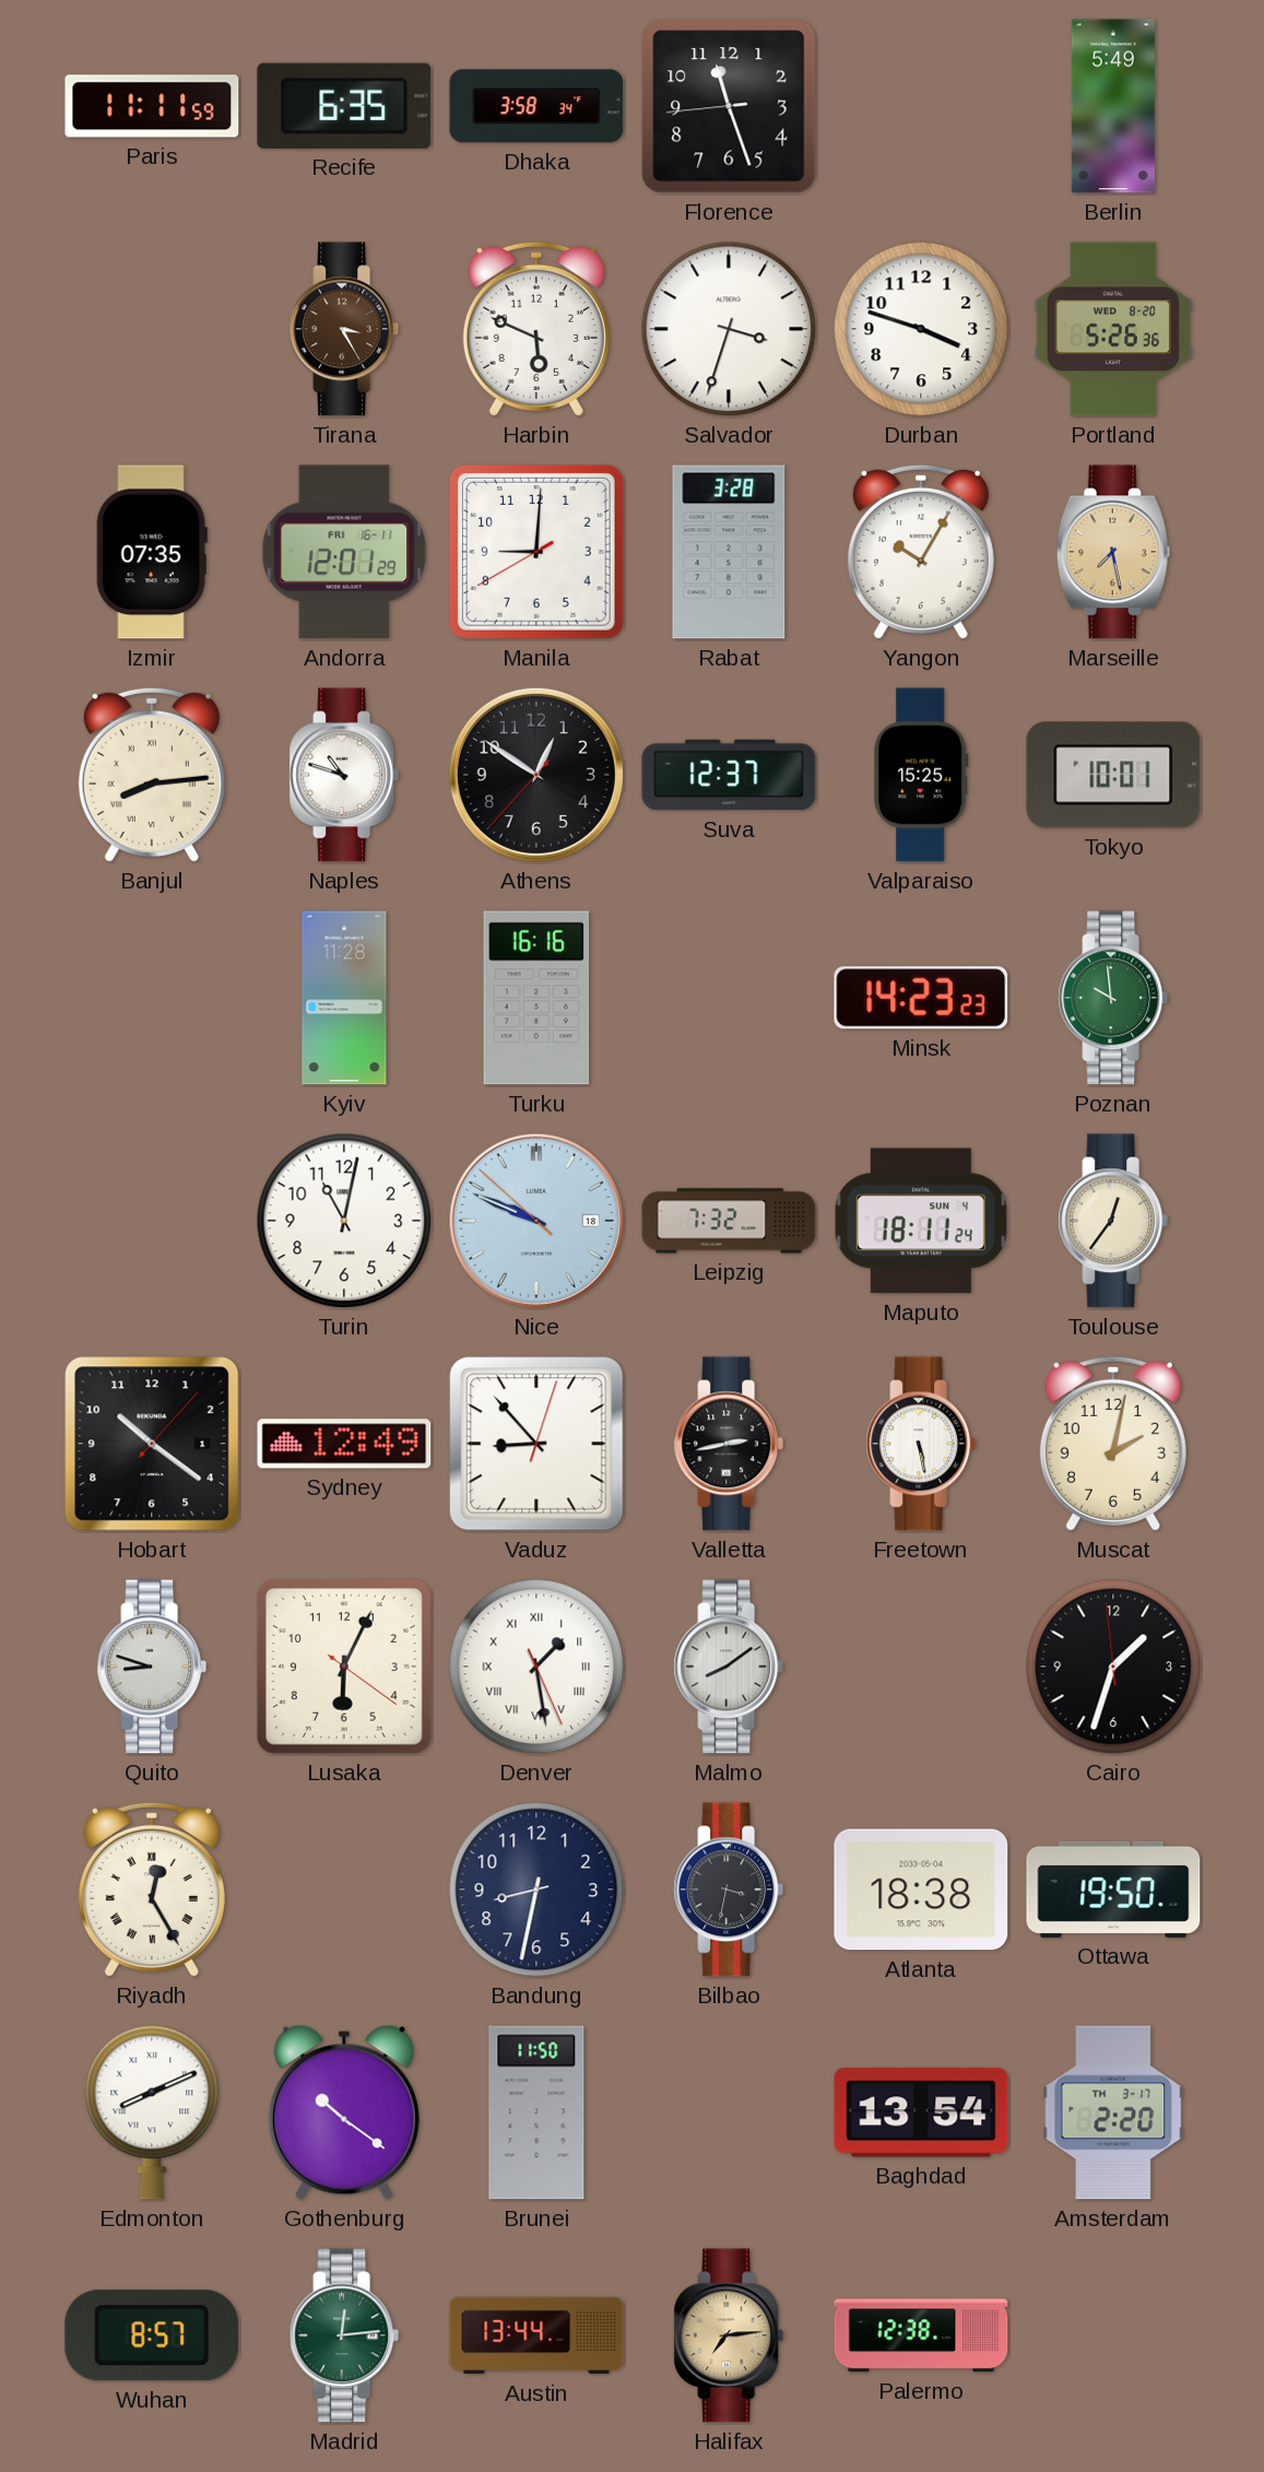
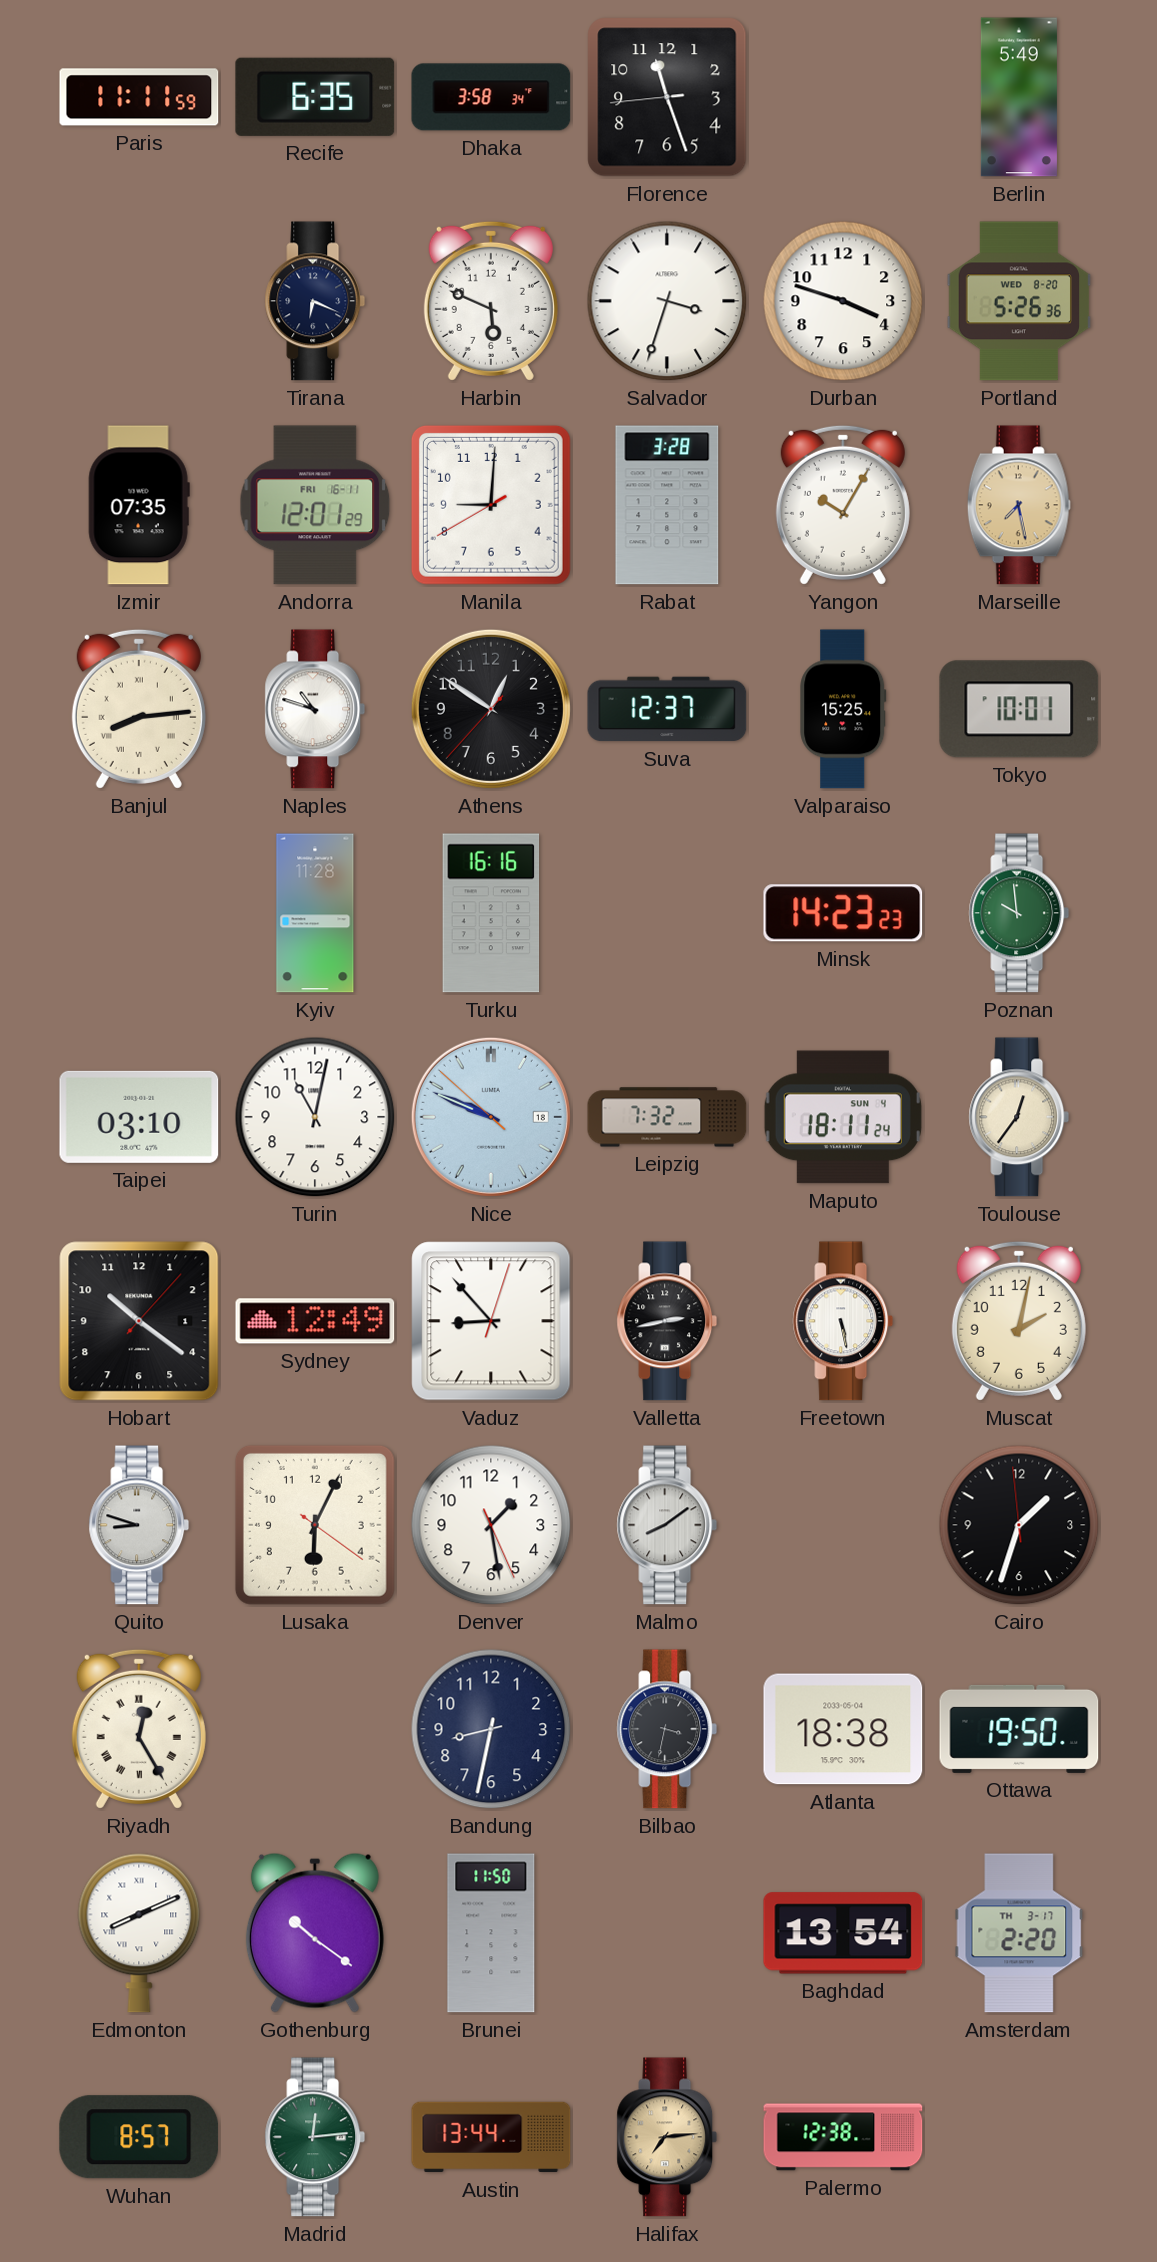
Tirana: 3:25 -> 6:19
Tirana dial: brown -> navy
Taipei: none -> 03:10
Denver numerals: Roman -> Arabic
